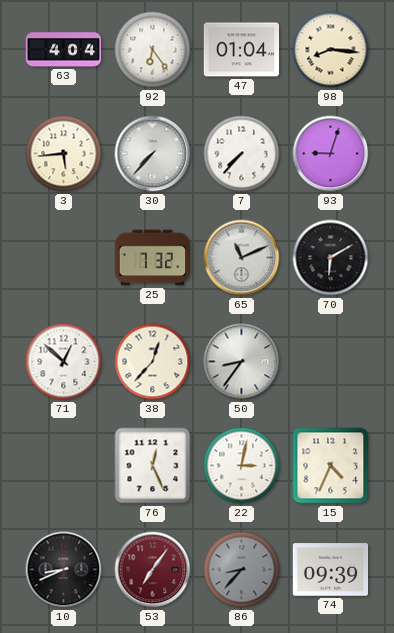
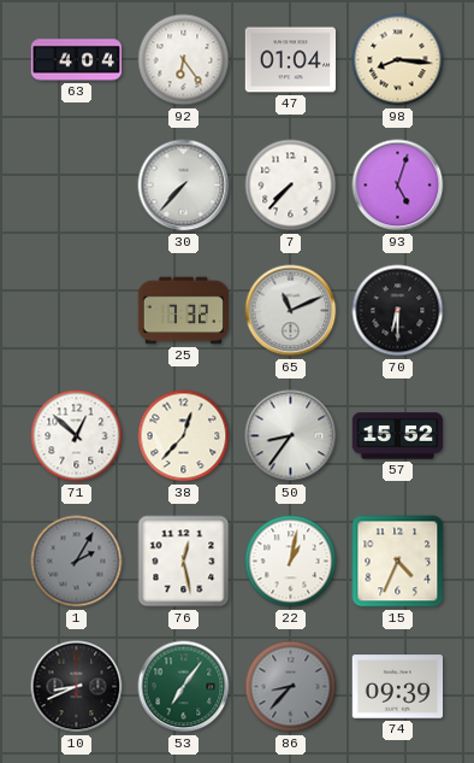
3: 5:44 -> none
93: 9:03 -> 5:03
70: 6:10 -> 6:30
57: none -> 15:52
1: none -> 2:05
76: 12:26 -> 12:28
22: 3:02 -> 1:02
53 dial: burgundy -> green
